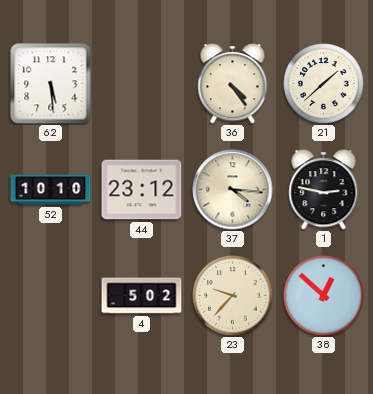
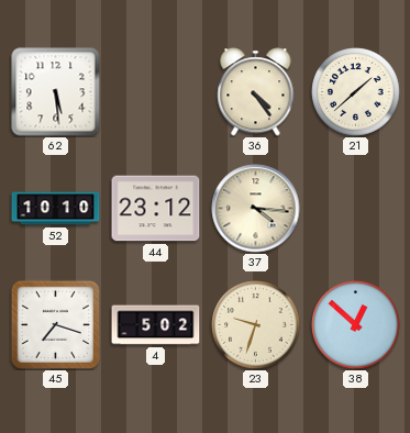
1: 2:47 -> none
45: none -> 7:18
23: 9:37 -> 9:33
